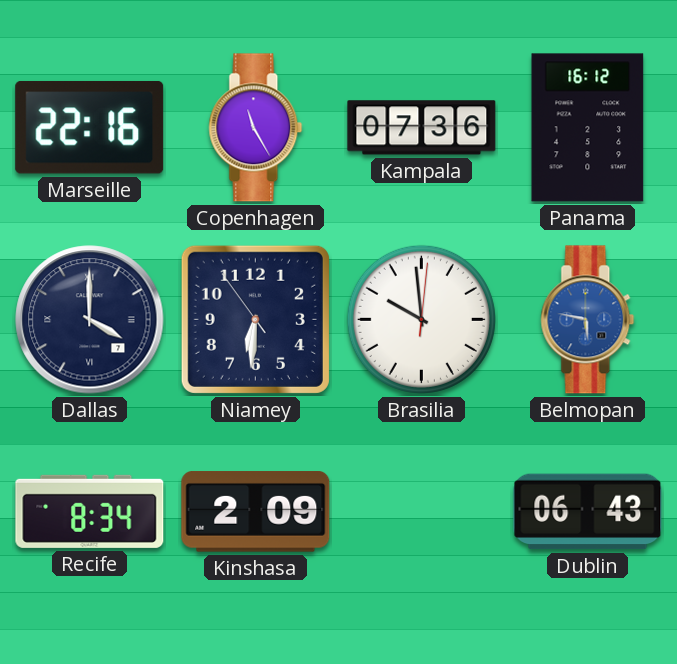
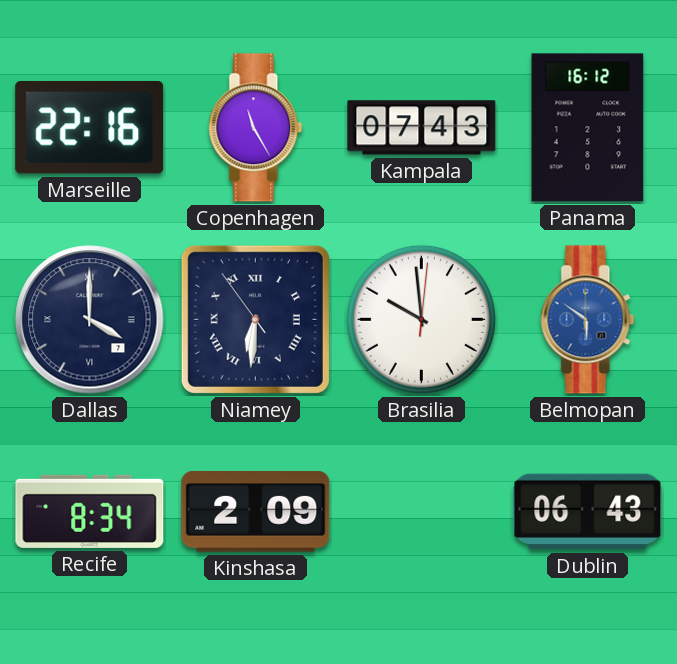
Kampala: 07:36 -> 07:43
Niamey numerals: Arabic -> Roman
Belmopan: 5:47 -> 5:51
